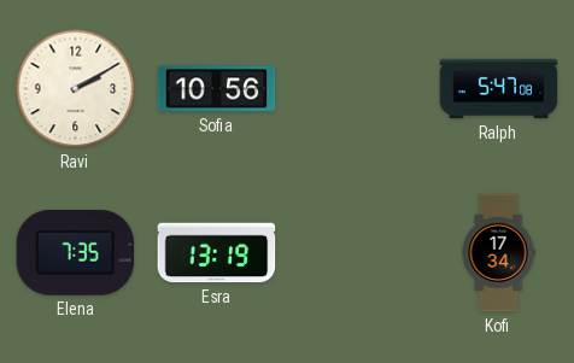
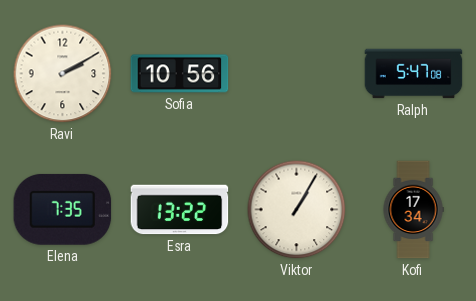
Esra: 13:19 -> 13:22
Viktor: none -> 1:05
